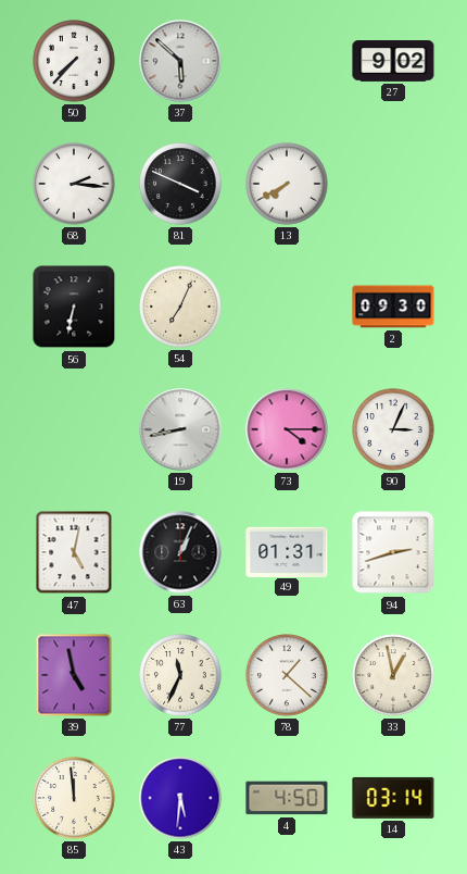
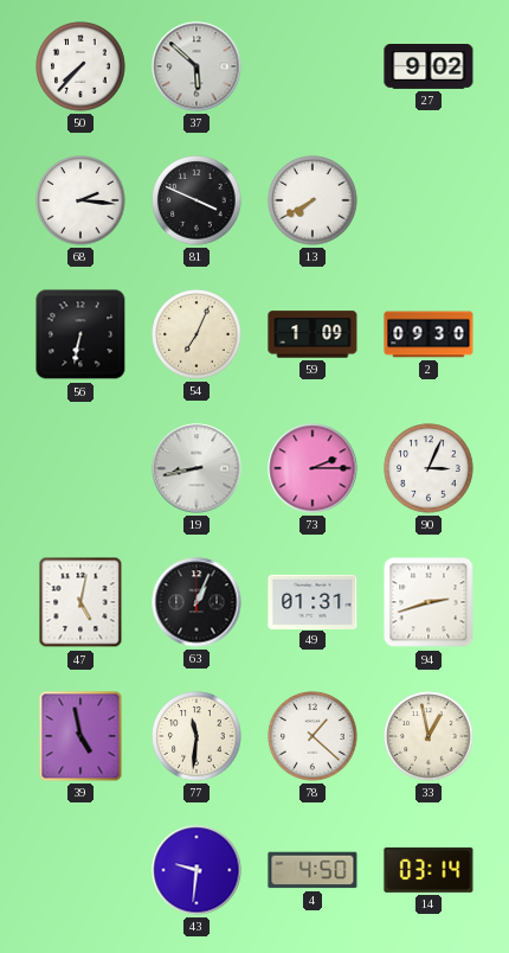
59: none -> 1:09
73: 4:15 -> 2:15
77: 11:34 -> 11:31
85: 11:59 -> none
43: 5:31 -> 9:31
